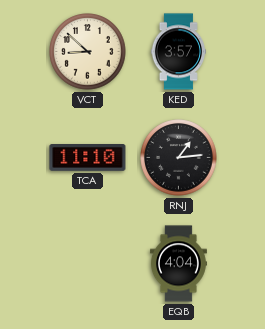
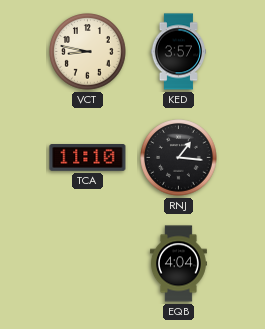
VCT: 8:52 -> 8:47
RNJ: 1:14 -> 1:16
